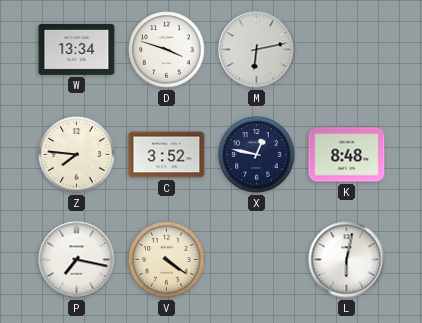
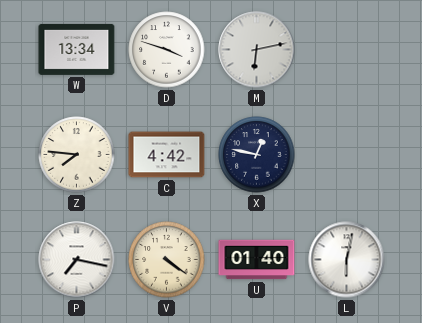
C: 3:52 -> 4:42
K: 8:48 -> none
U: none -> 01:40
